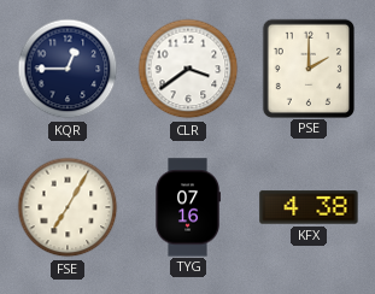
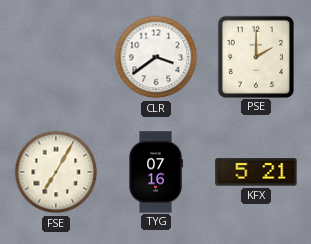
KQR: 12:45 -> none
KFX: 4:38 -> 5:21
